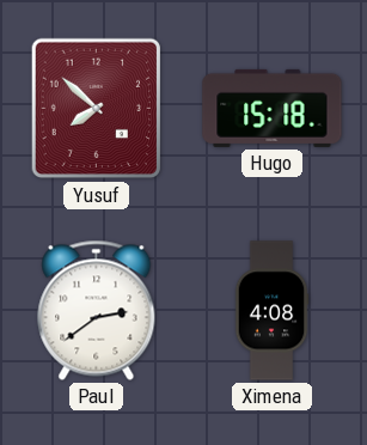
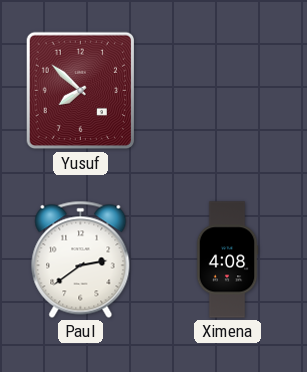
Hugo: 15:18 -> none
